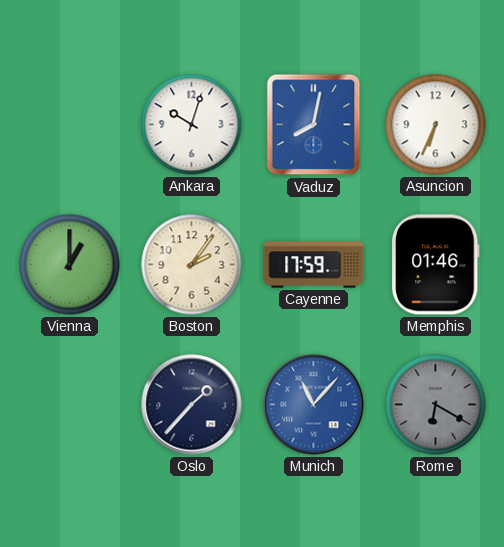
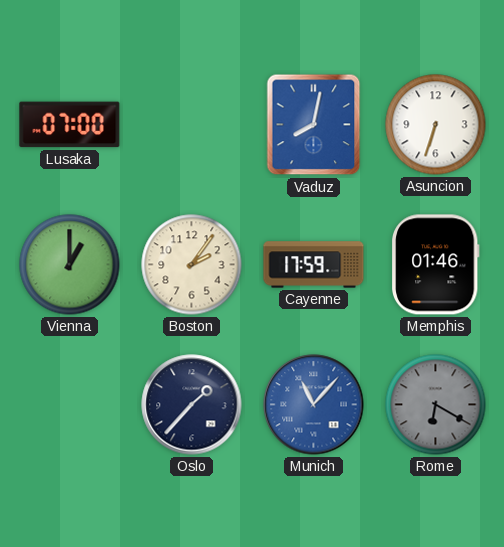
Lusaka: none -> 07:00
Ankara: 10:03 -> none
Asuncion: 6:34 -> 6:33
